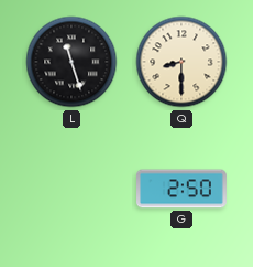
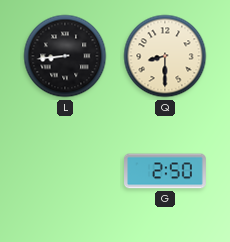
L: 11:27 -> 8:44
